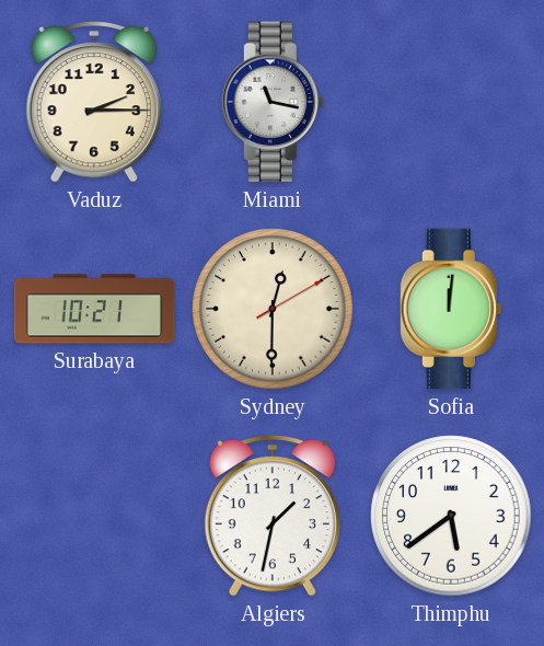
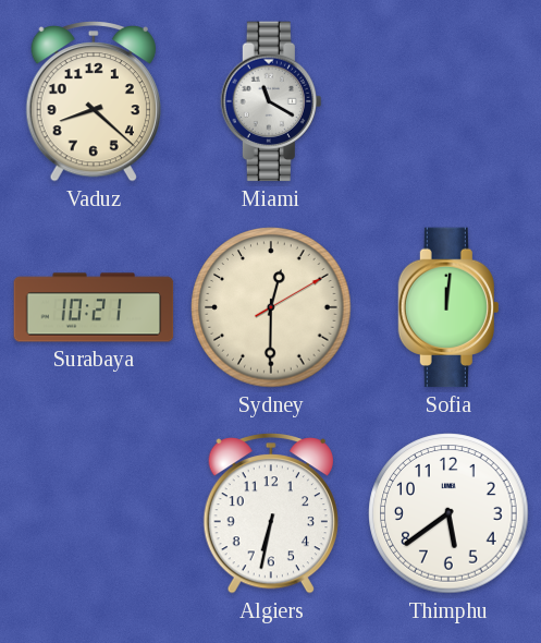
Vaduz: 2:15 -> 8:22
Miami: 11:17 -> 11:20
Algiers: 1:32 -> 6:32
